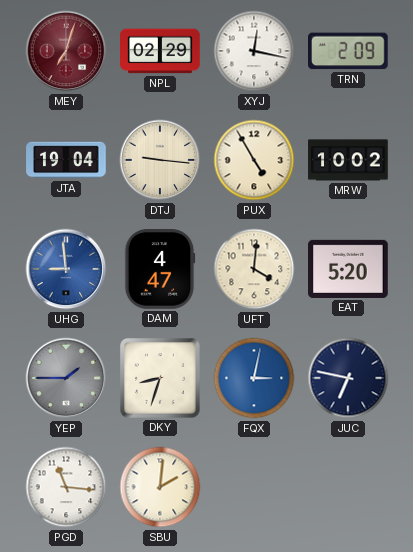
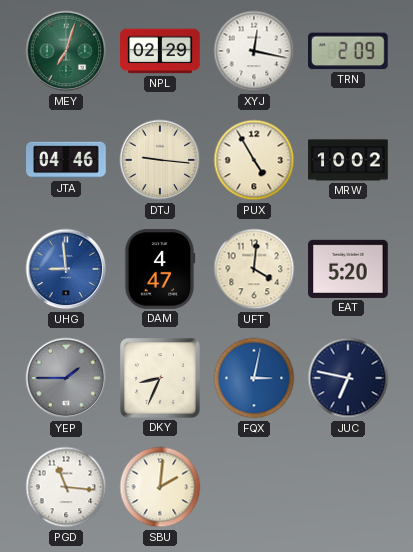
MEY dial: burgundy -> green
JTA: 19:04 -> 04:46
DKY: 8:33 -> 8:34
